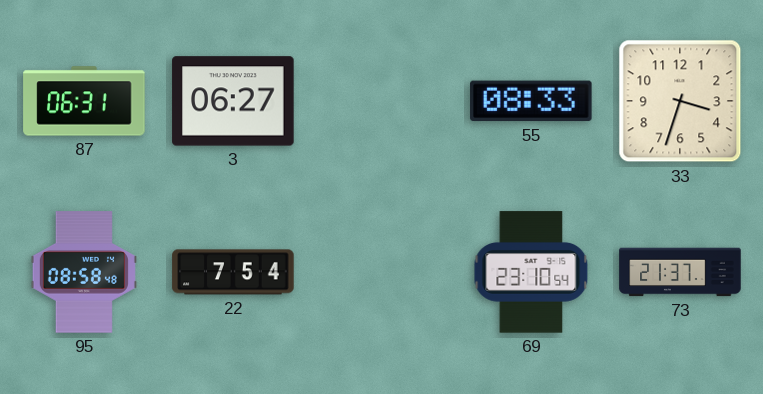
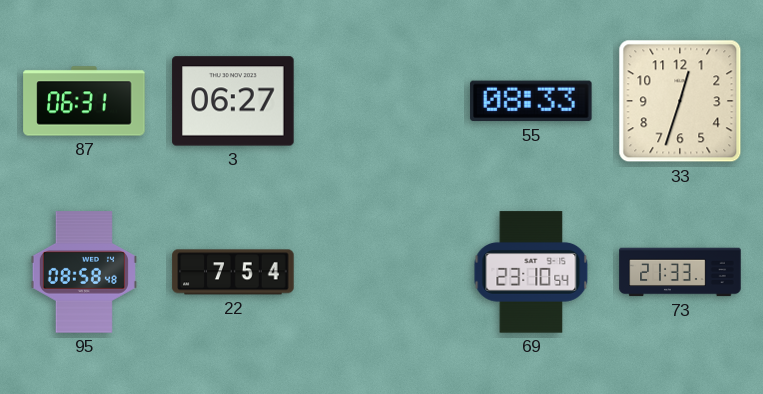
33: 3:33 -> 12:33
73: 21:37 -> 21:33
